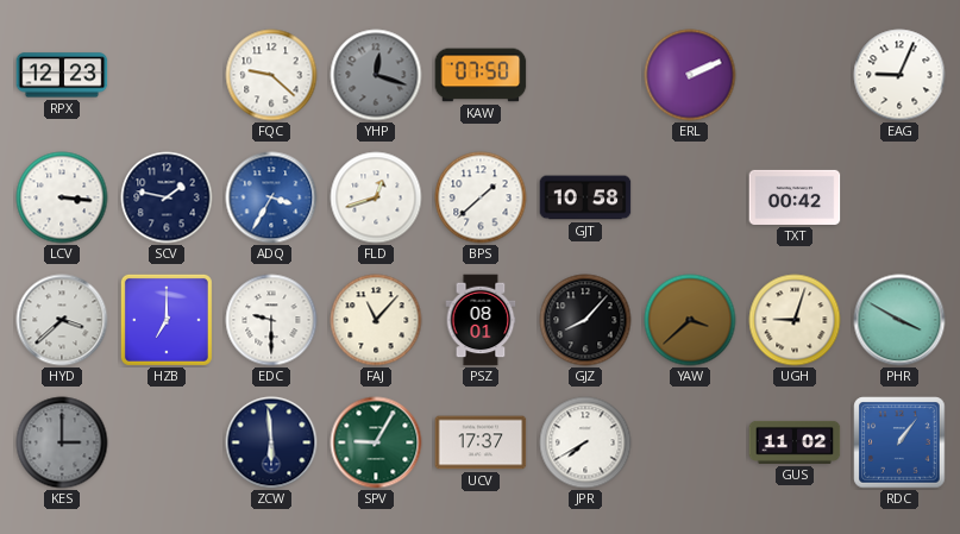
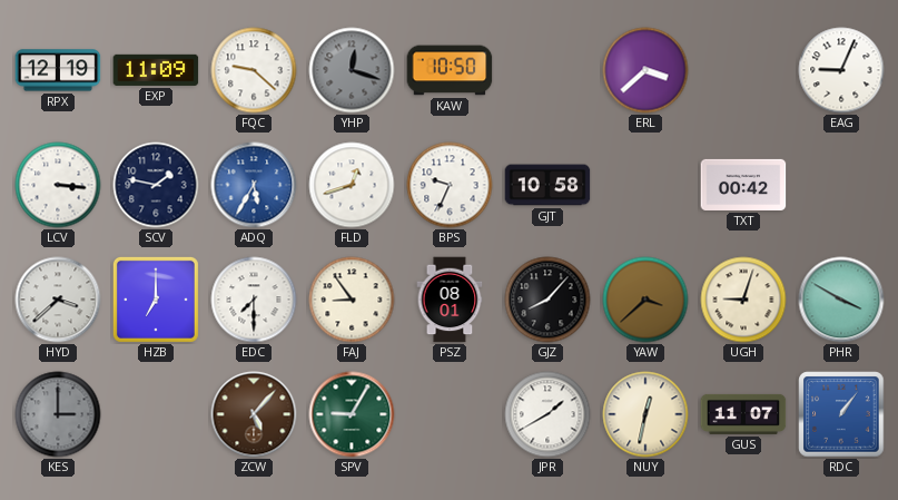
RPX: 12:23 -> 12:19
EXP: none -> 11:09
KAW: 07:50 -> 10:50
ERL: 2:11 -> 3:38
ADQ: 3:35 -> 5:35
BPS: 1:38 -> 9:34
EDC: 9:30 -> 7:30
FAJ: 11:07 -> 8:54
ZCW: 5:59 -> 5:07
ZCW dial: navy -> brown
UCV: 17:37 -> none
JPR: 7:40 -> 1:40
NUY: none -> 12:32
GUS: 11:02 -> 11:07
